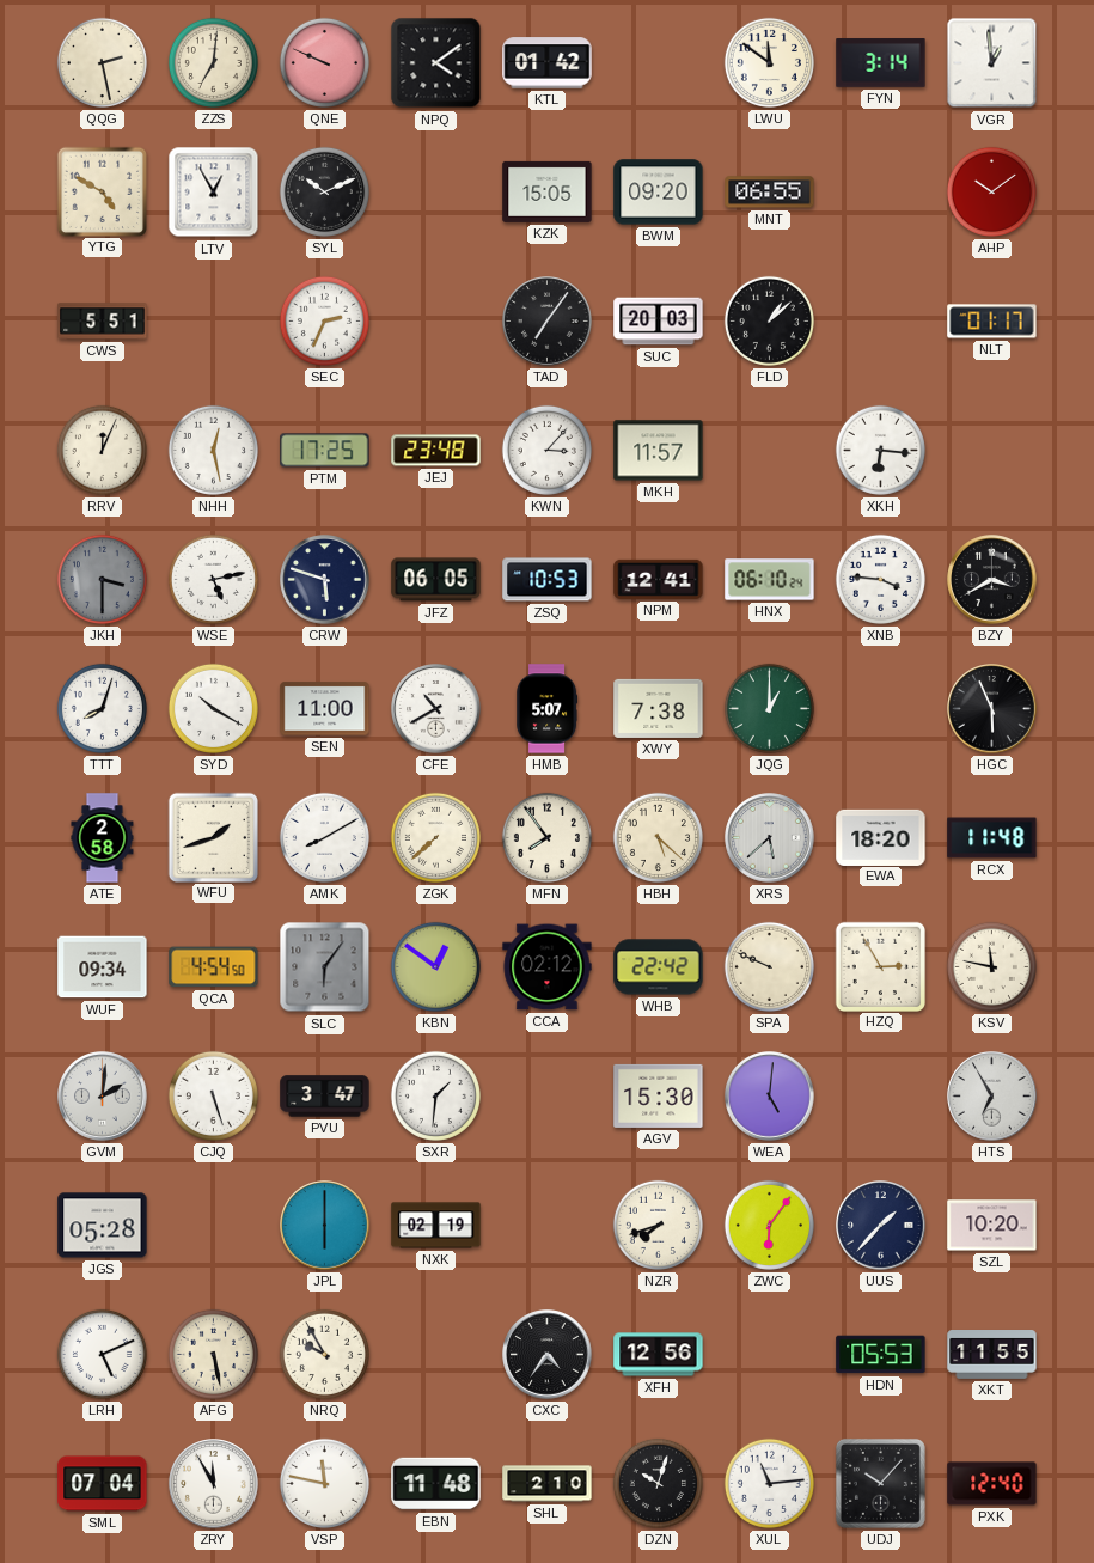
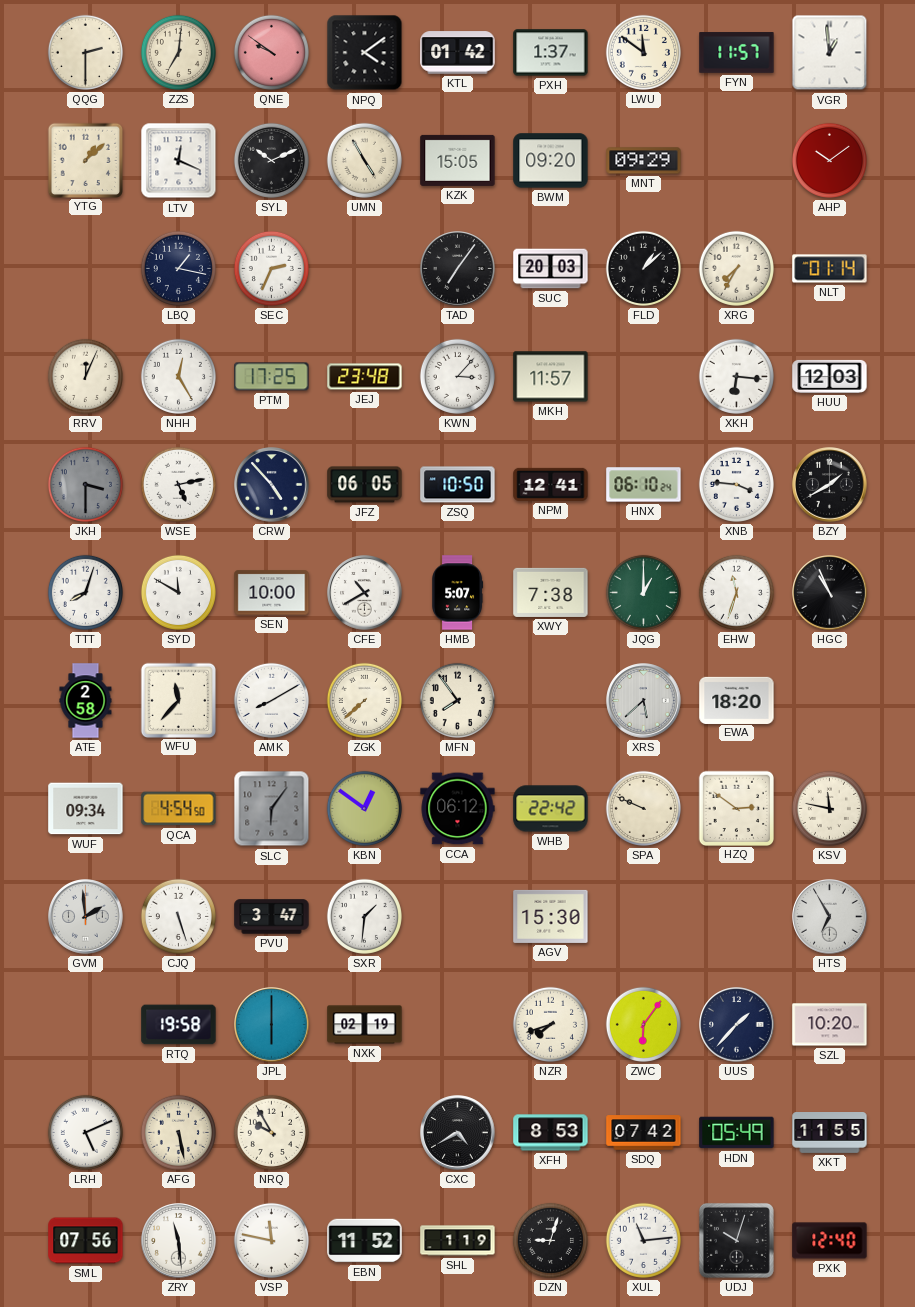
QQG: 2:28 -> 2:30
QNE: 9:49 -> 9:51
PXH: none -> 1:37
FYN: 3:14 -> 11:57
YTG: 4:50 -> 1:08
LTV: 12:55 -> 12:19
UMN: none -> 4:55
MNT: 06:55 -> 09:29
CWS: 5:51 -> none
LBQ: none -> 1:17
XRG: none -> 7:35
NLT: 01:17 -> 01:14
NHH: 12:28 -> 12:25
HUU: none -> 12:03
CRW: 5:48 -> 4:53
ZSQ: 10:53 -> 10:50
BZY: 3:40 -> 1:40
SYD: 10:20 -> 11:50
SEN: 11:00 -> 10:00
EHW: none -> 11:33
HGC: 5:56 -> 10:56
WFU: 1:42 -> 11:37
HBH: 5:22 -> none
RCX: 11:48 -> none
CCA: 02:12 -> 06:12
HZQ: 2:55 -> 2:51
GVM: 2:01 -> 1:59
WEA: 5:01 -> none
JGS: 05:28 -> none
RTQ: none -> 19:58
CXC: 4:36 -> 4:40
XFH: 12:56 -> 8:53
SDQ: none -> 07:42
HDN: 05:53 -> 05:49
SML: 07:04 -> 07:56
ZRY: 11:55 -> 11:29
EBN: 11:48 -> 11:52
SHL: 2:10 -> 1:19
DZN: 10:03 -> 9:03
UDJ: 10:07 -> 10:03
